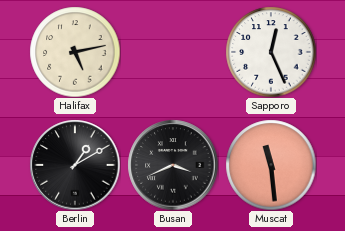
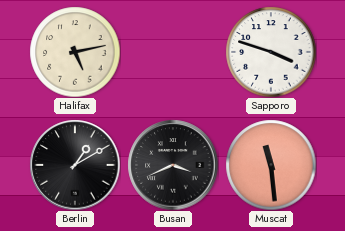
Sapporo: 12:26 -> 3:48
